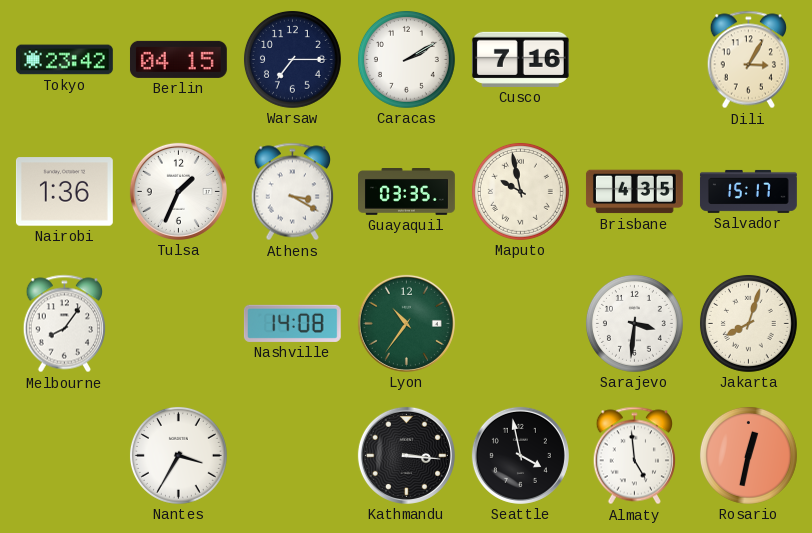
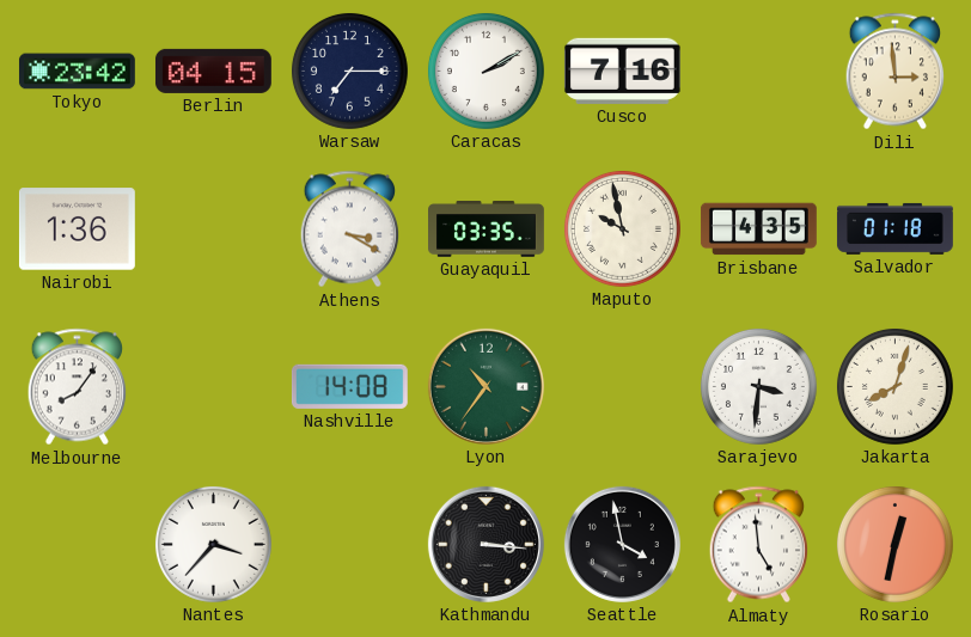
Dili: 3:05 -> 2:59
Tulsa: 1:34 -> none
Salvador: 15:17 -> 01:18
Nantes: 3:35 -> 3:37
